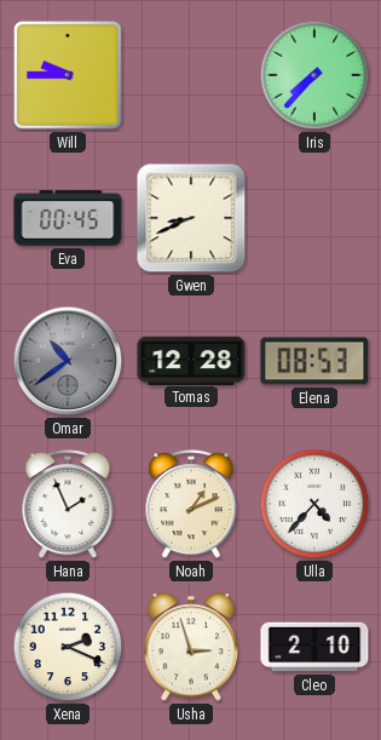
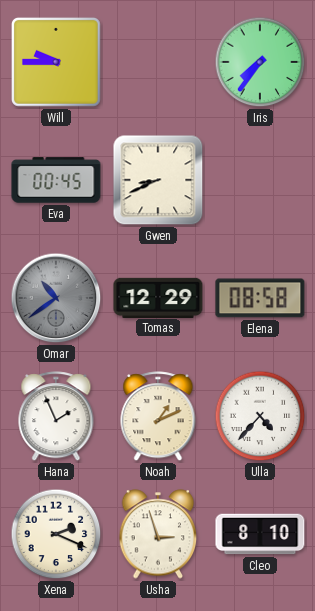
Iris: 7:37 -> 7:36
Tomas: 12:28 -> 12:29
Elena: 08:53 -> 08:58
Cleo: 2:10 -> 8:10
